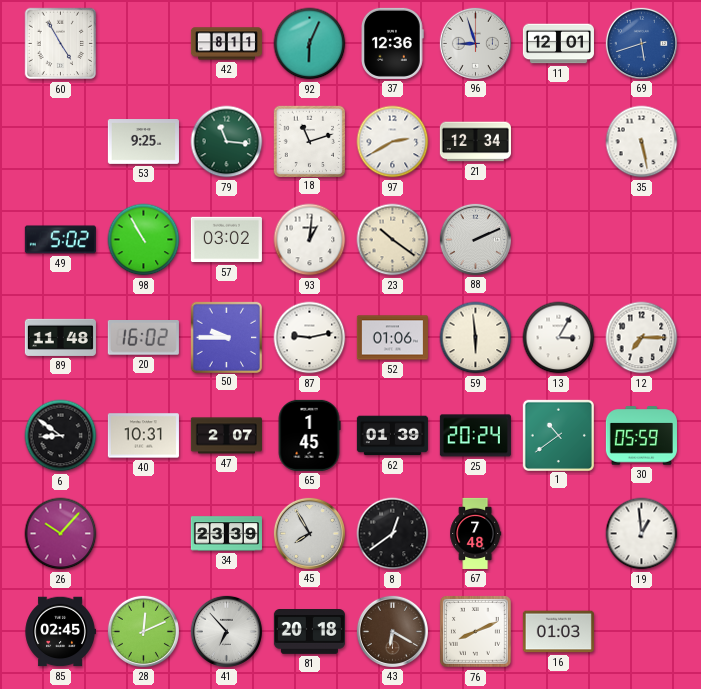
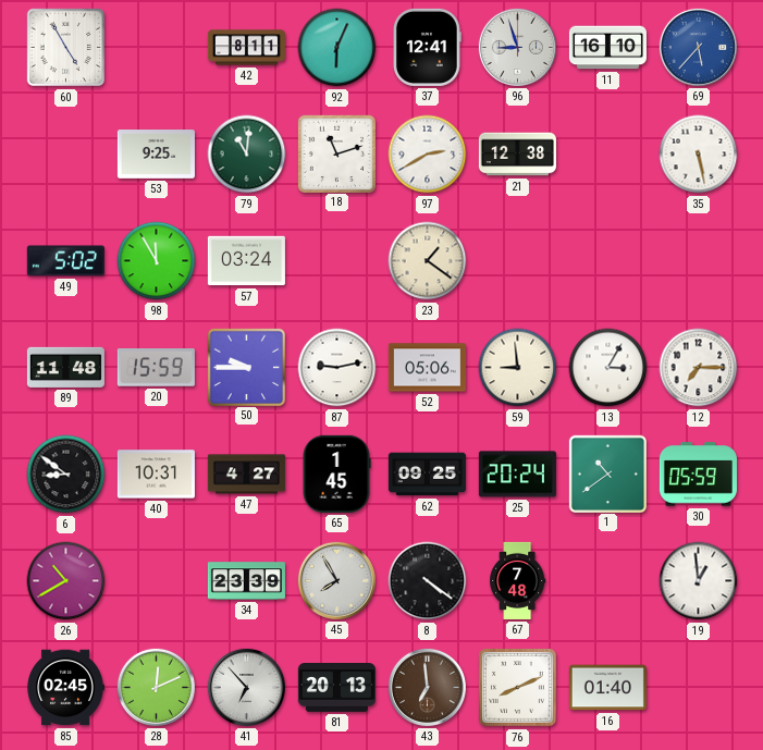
37: 12:36 -> 12:41
11: 12:01 -> 16:10
69: 5:42 -> 5:37
79: 11:16 -> 11:01
21: 12:34 -> 12:38
98: 10:55 -> 11:55
57: 03:02 -> 03:24
93: 1:01 -> none
23: 10:21 -> 1:21
88: 2:11 -> none
20: 16:02 -> 15:59
52: 01:06 -> 05:06
59: 5:59 -> 8:59
47: 2:07 -> 4:27
62: 01:39 -> 09:25
26: 10:07 -> 10:40
8: 12:39 -> 4:21
81: 20:18 -> 20:13
43: 6:20 -> 6:59
16: 01:03 -> 01:40
